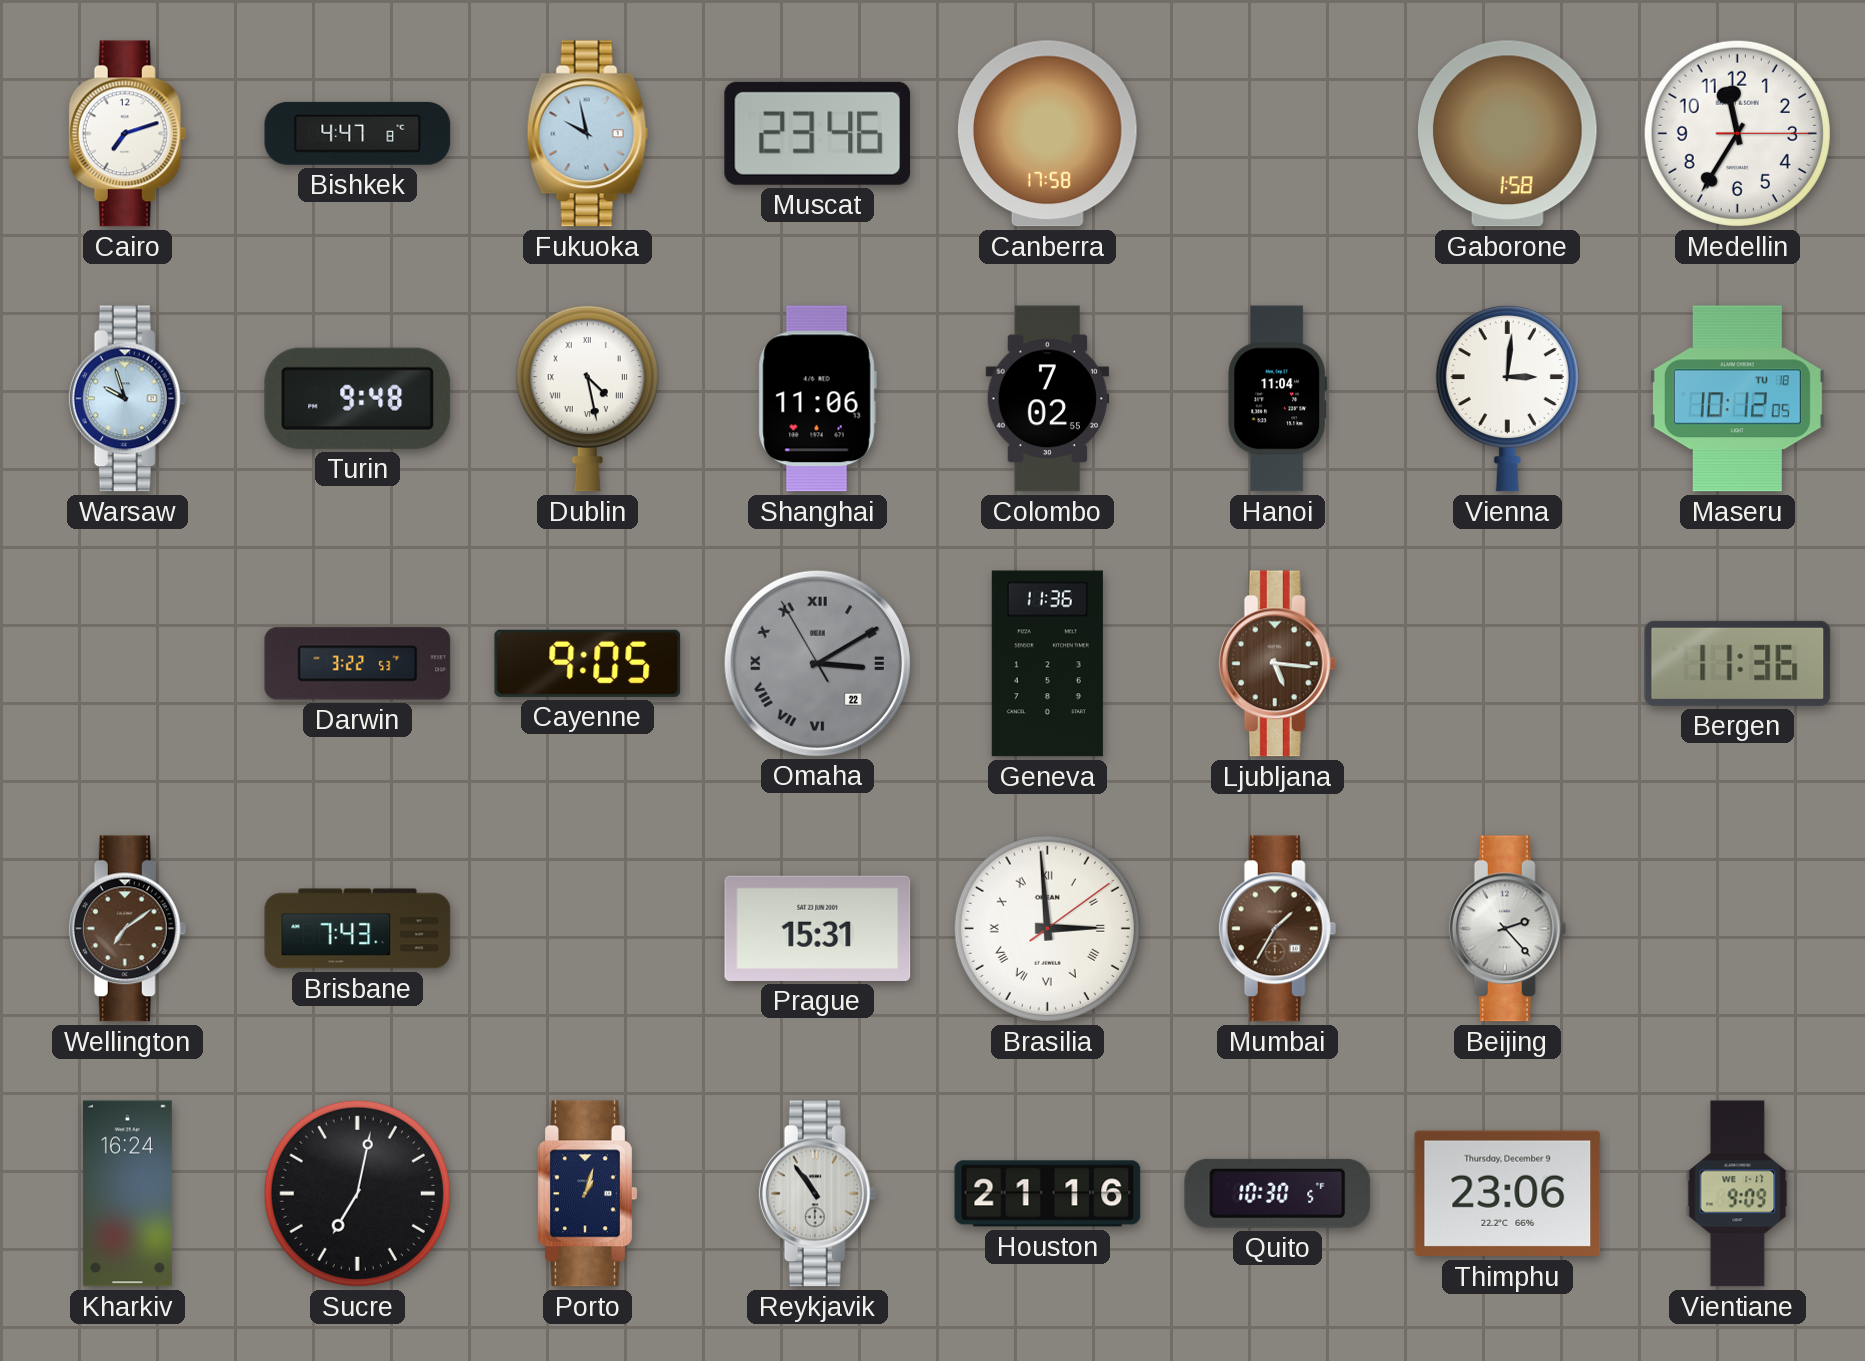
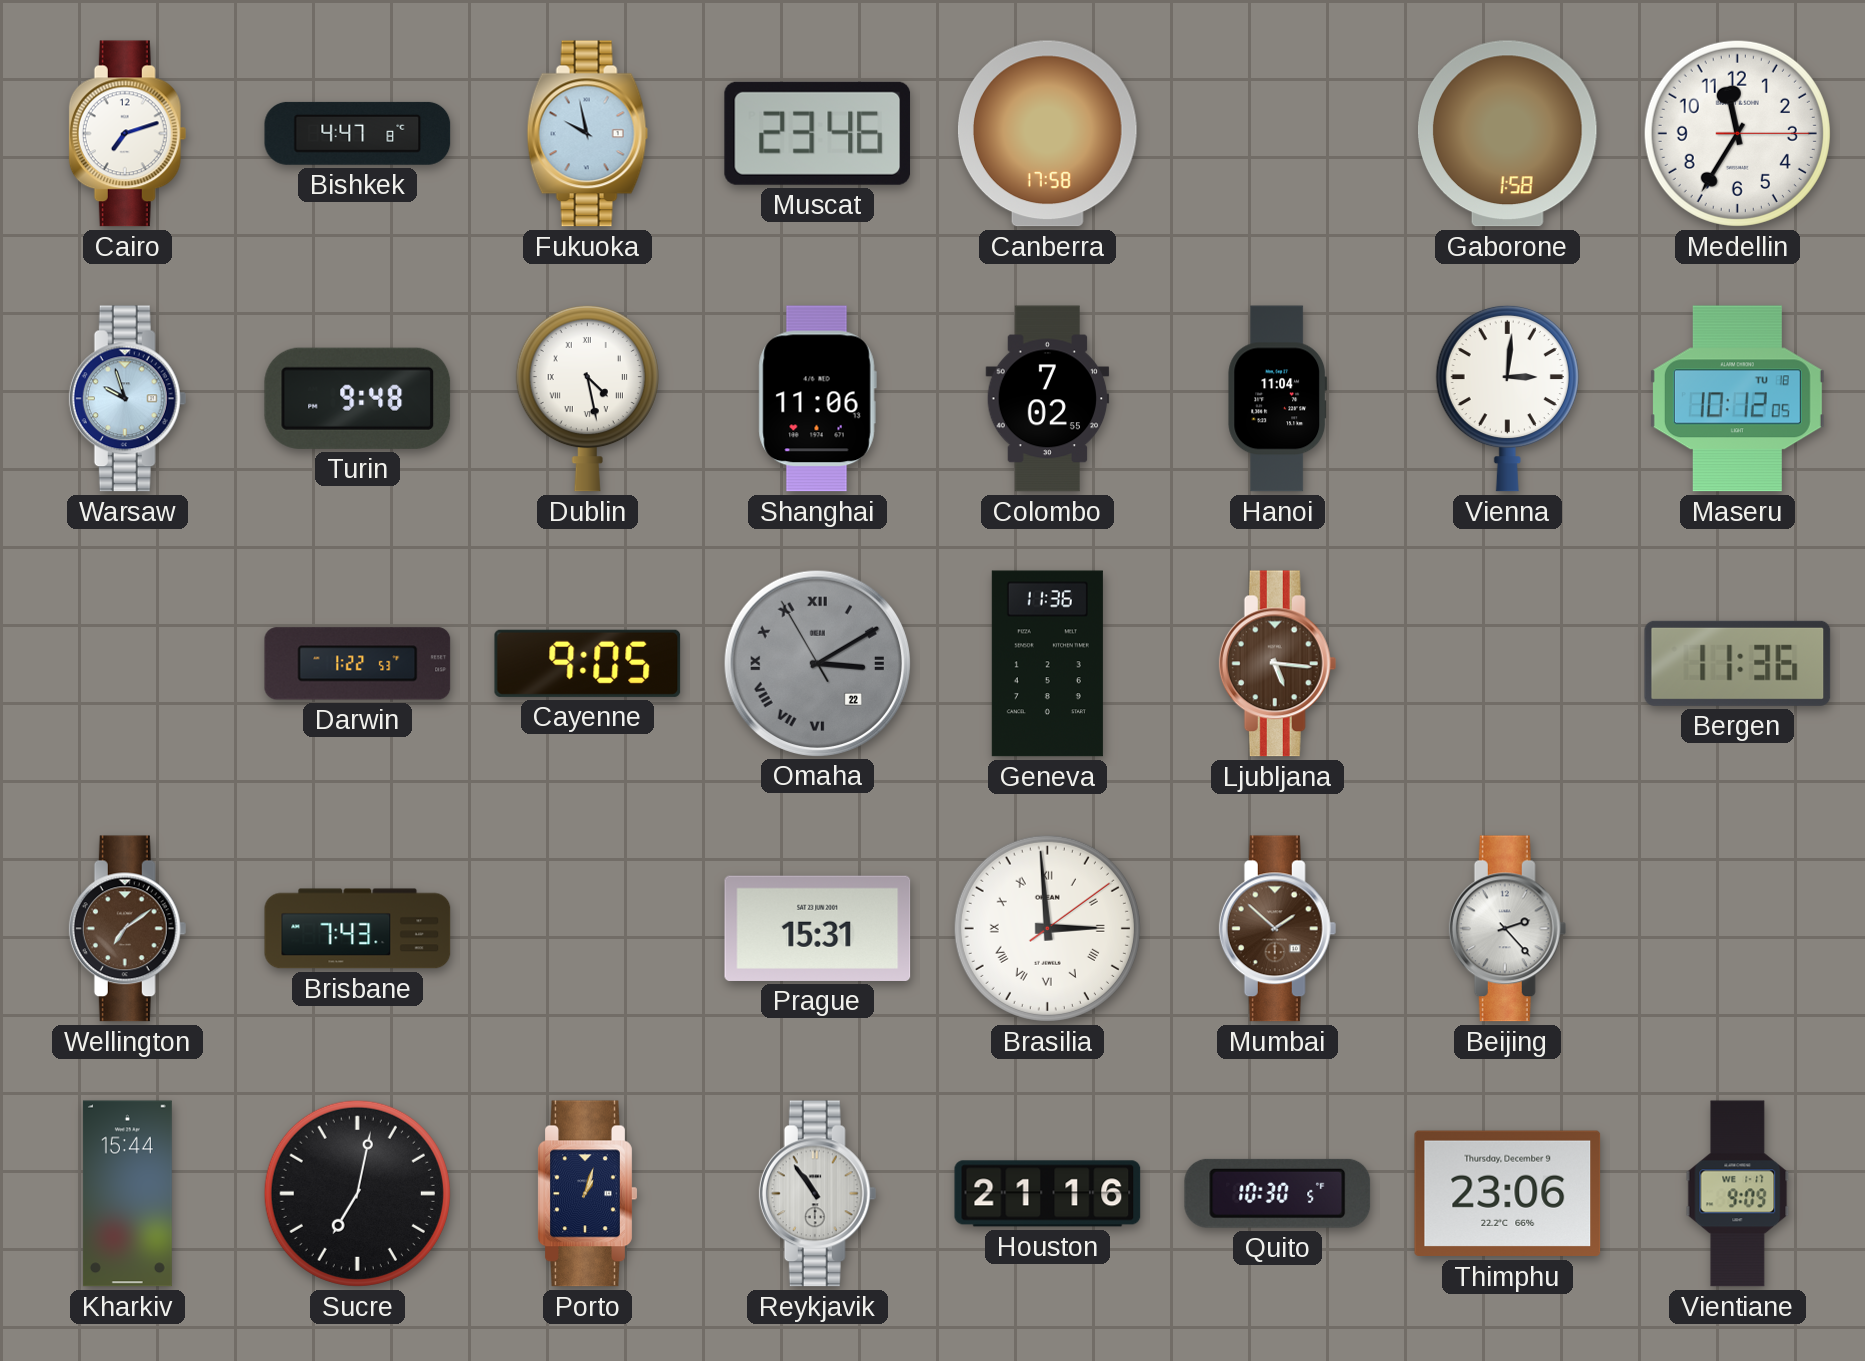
Darwin: 3:22 -> 1:22
Mumbai: 1:35 -> 1:52
Kharkiv: 16:24 -> 15:44
